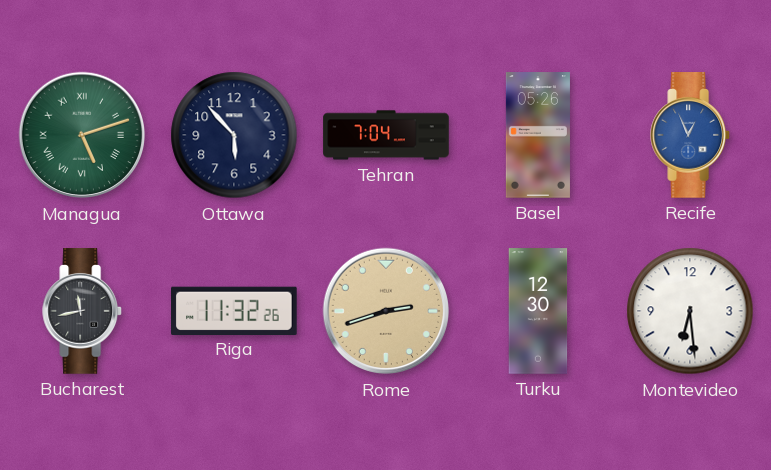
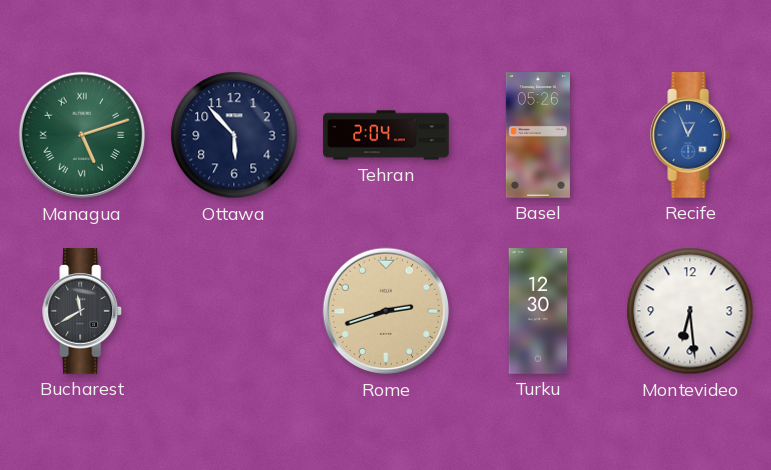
Tehran: 7:04 -> 2:04
Bucharest: 11:43 -> 11:40
Riga: 11:32 -> none
